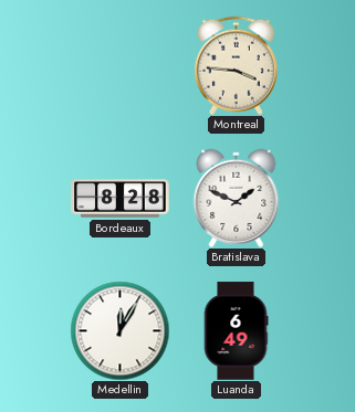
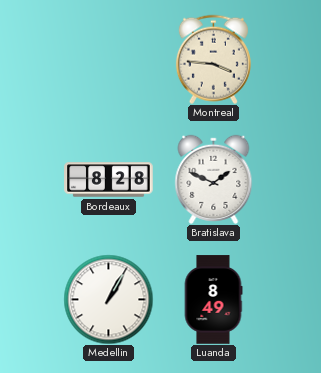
Medellin: 12:05 -> 1:05
Luanda: 6:49 -> 8:49
